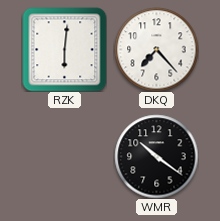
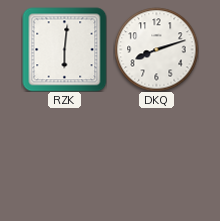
DKQ: 7:23 -> 8:12
WMR: 10:21 -> none
